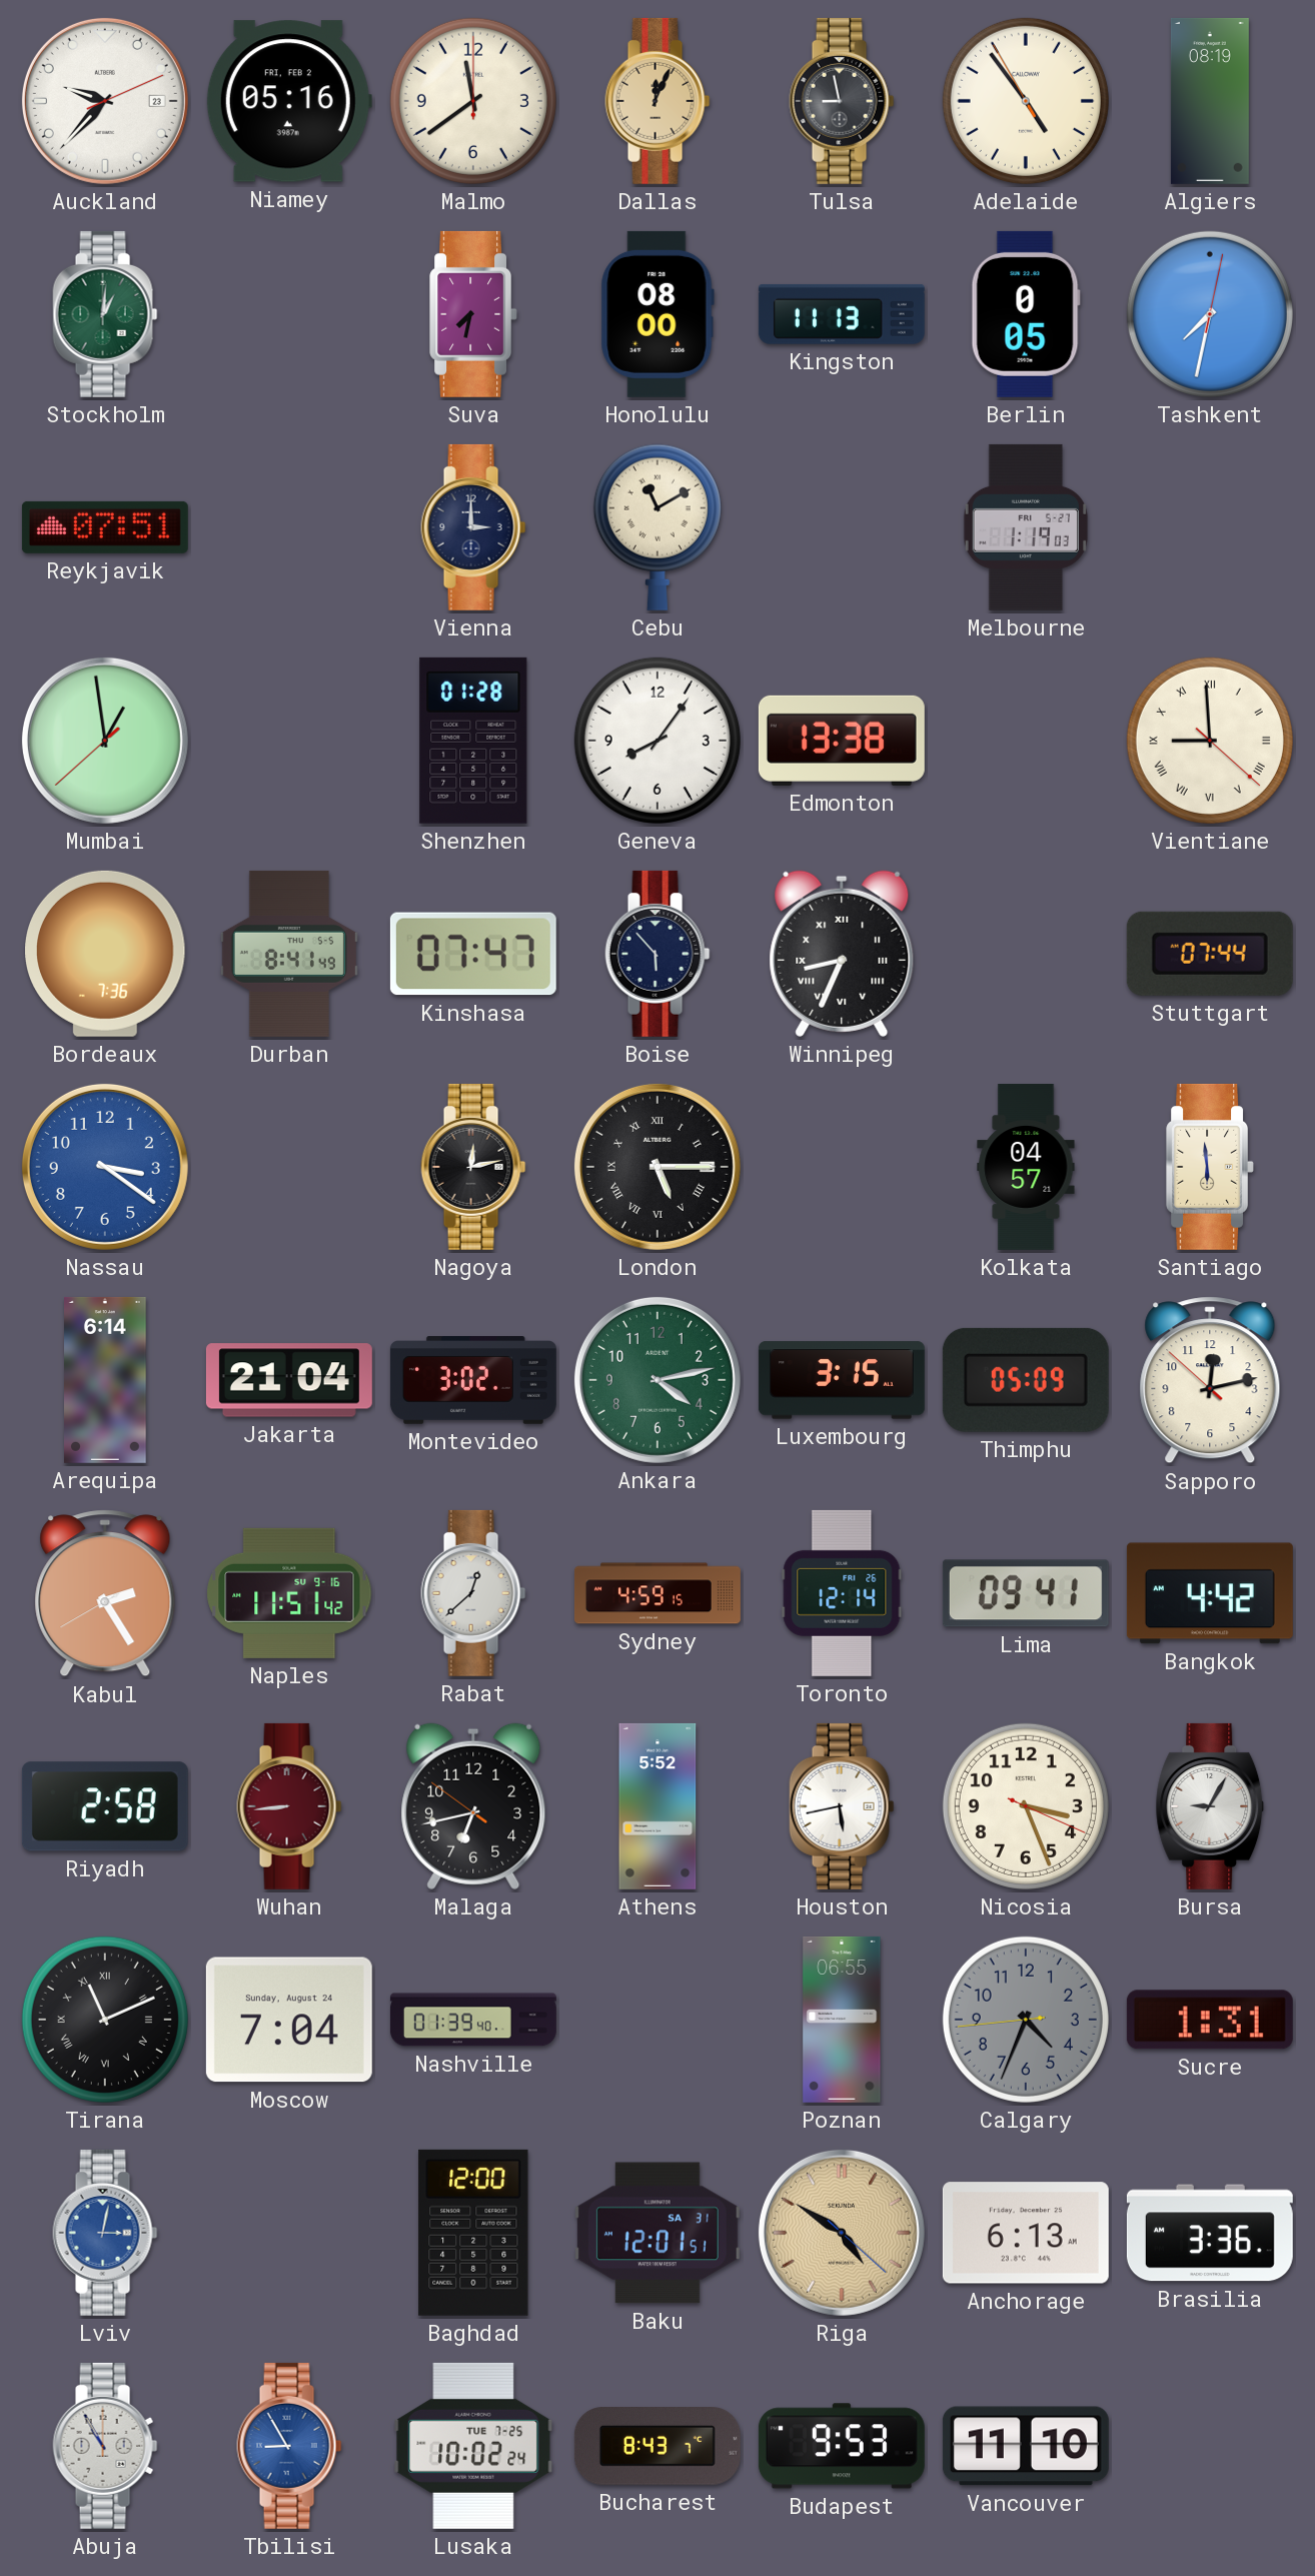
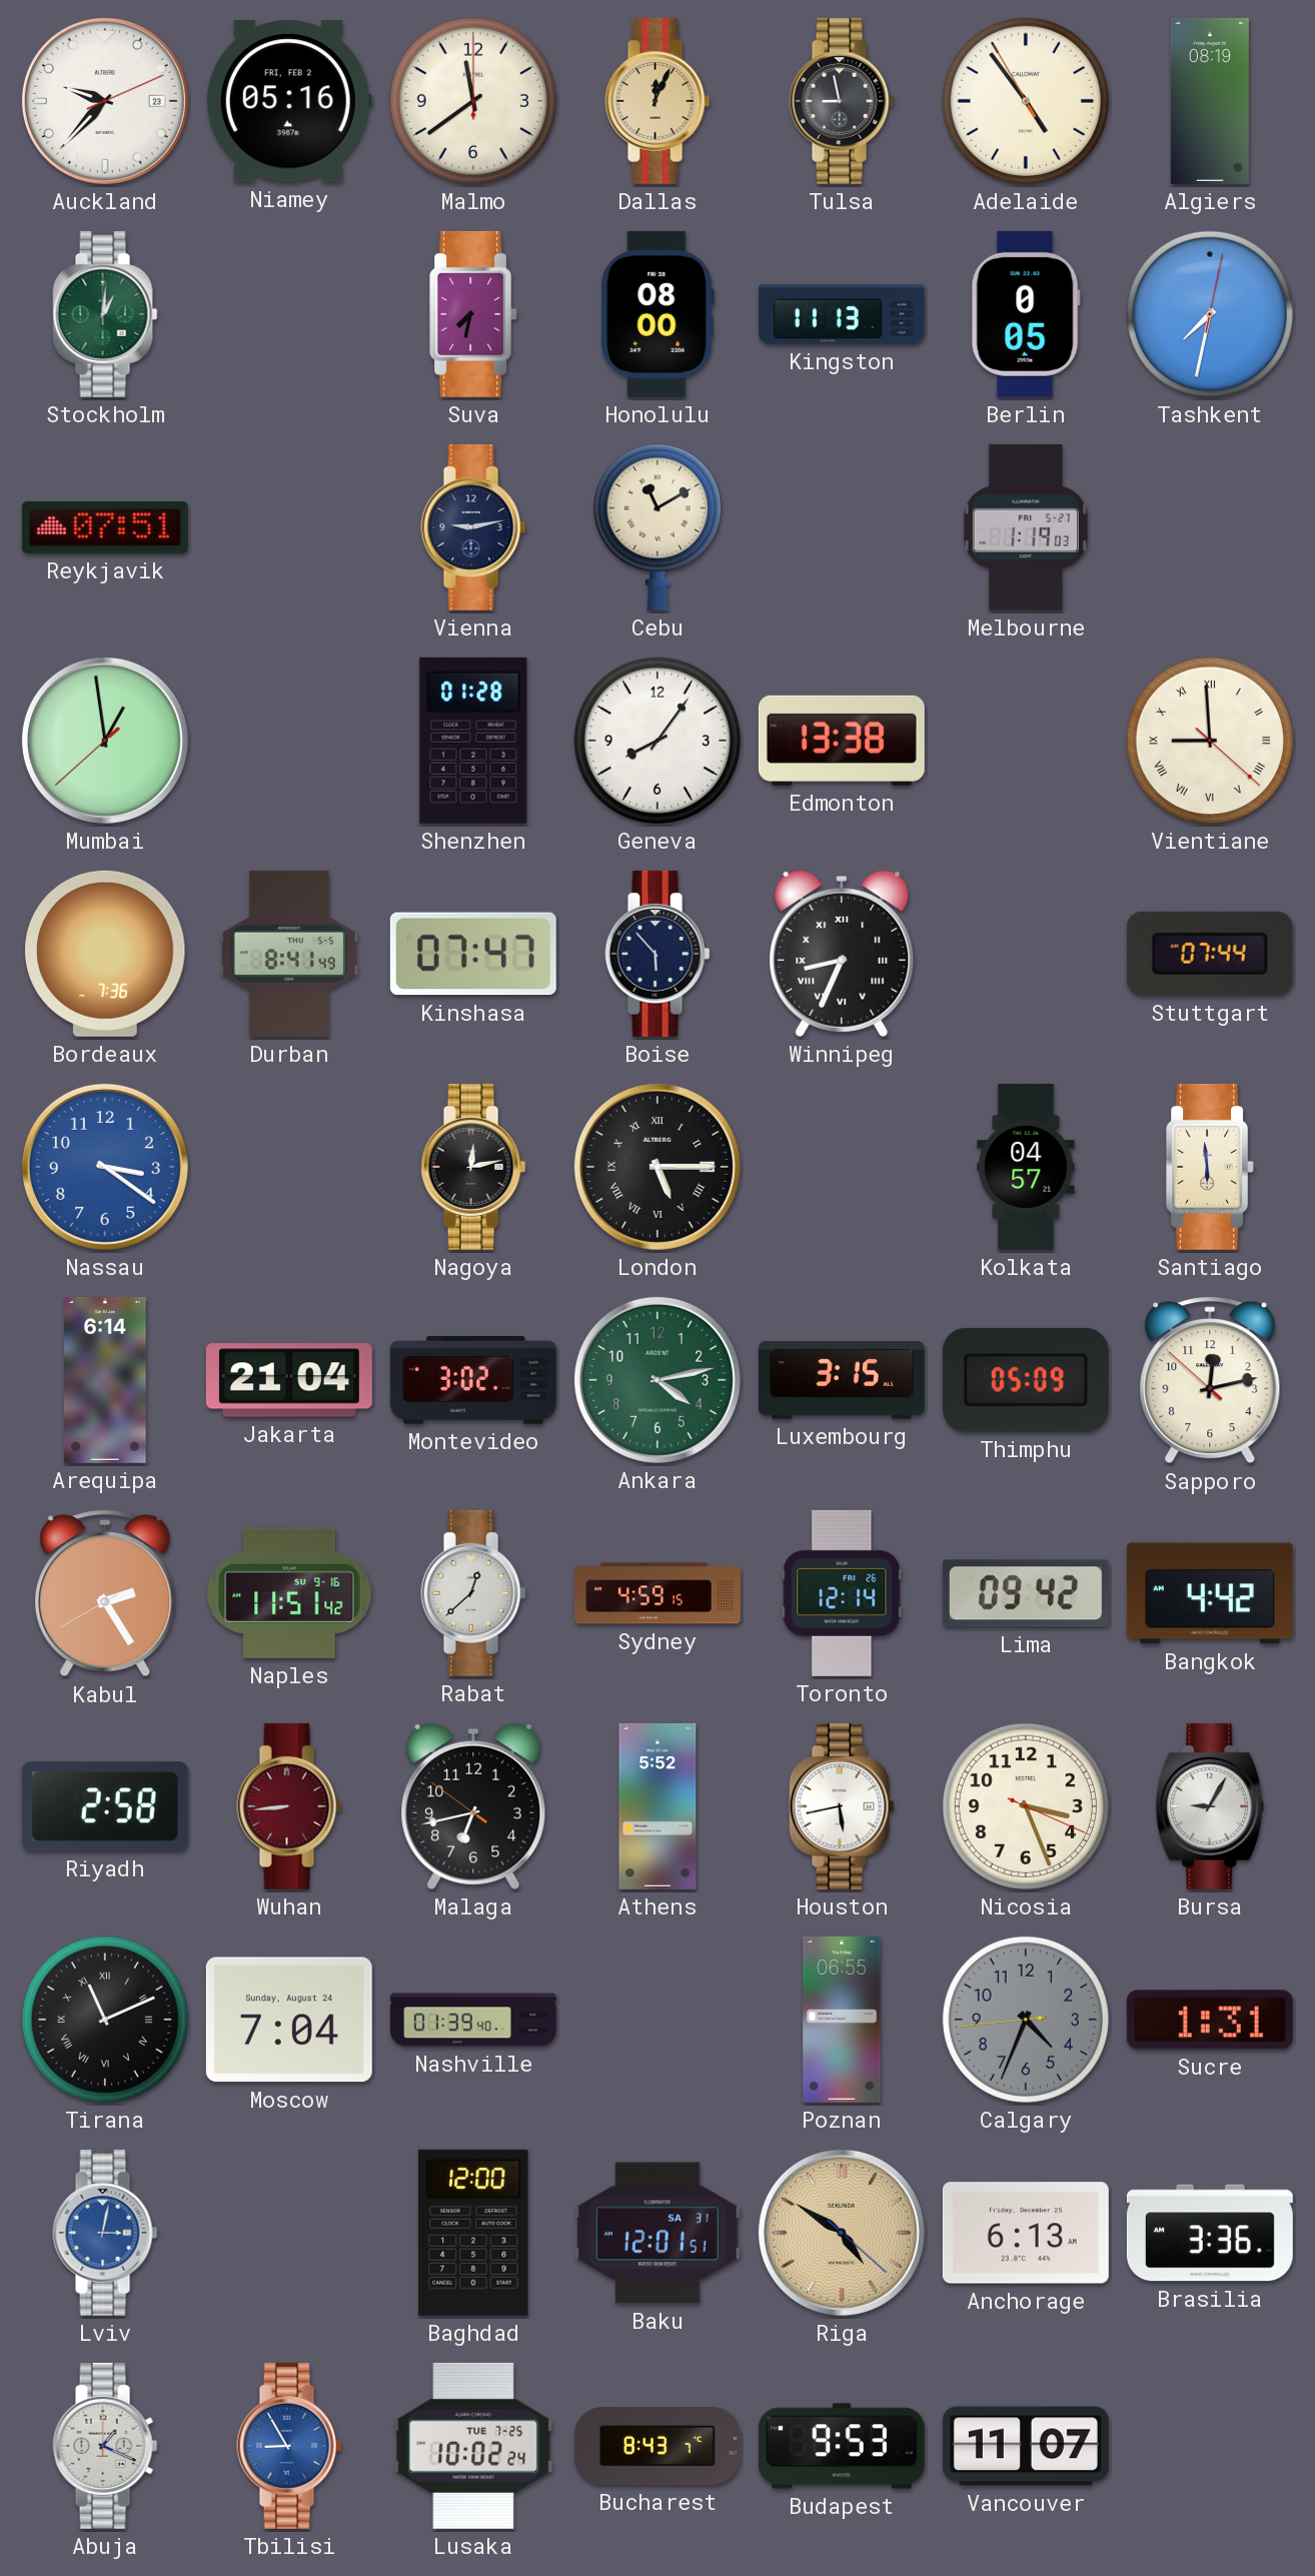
Vienna: 3:00 -> 9:13
Lima: 09:41 -> 09:42
Abuja: 10:55 -> 1:19
Vancouver: 11:10 -> 11:07
